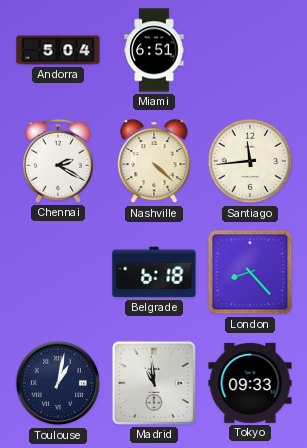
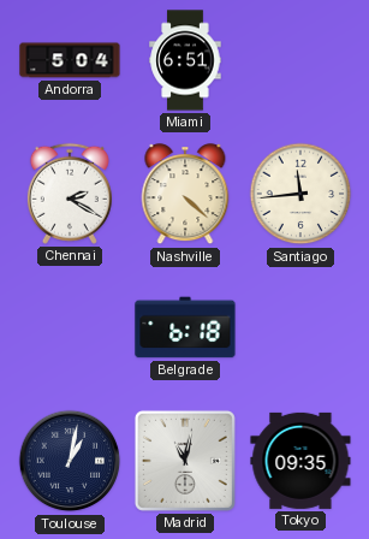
London: 8:23 -> none
Madrid: 10:59 -> 11:02
Tokyo: 09:33 -> 09:35
